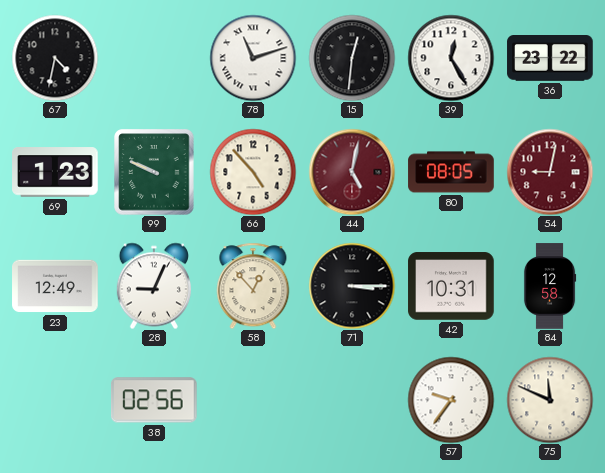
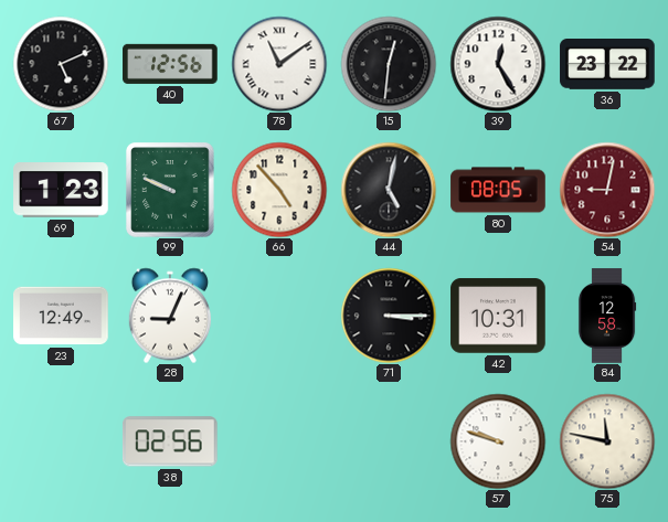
67: 4:32 -> 5:11
40: none -> 12:56
78: 11:12 -> 11:09
44 dial: burgundy -> black
58: 12:53 -> none
57: 9:36 -> 9:48
75: 11:49 -> 11:47
